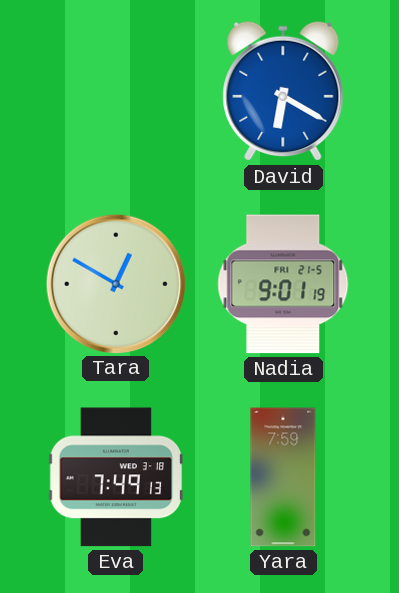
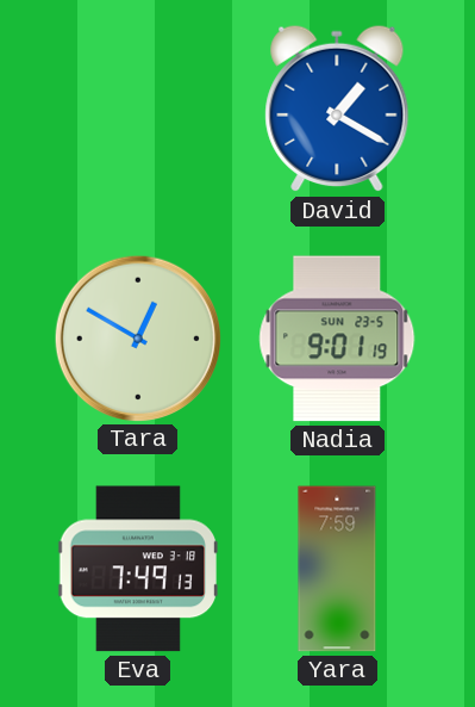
David: 6:20 -> 1:20
Nadia date: FRI 21-5 -> SUN 23-5
